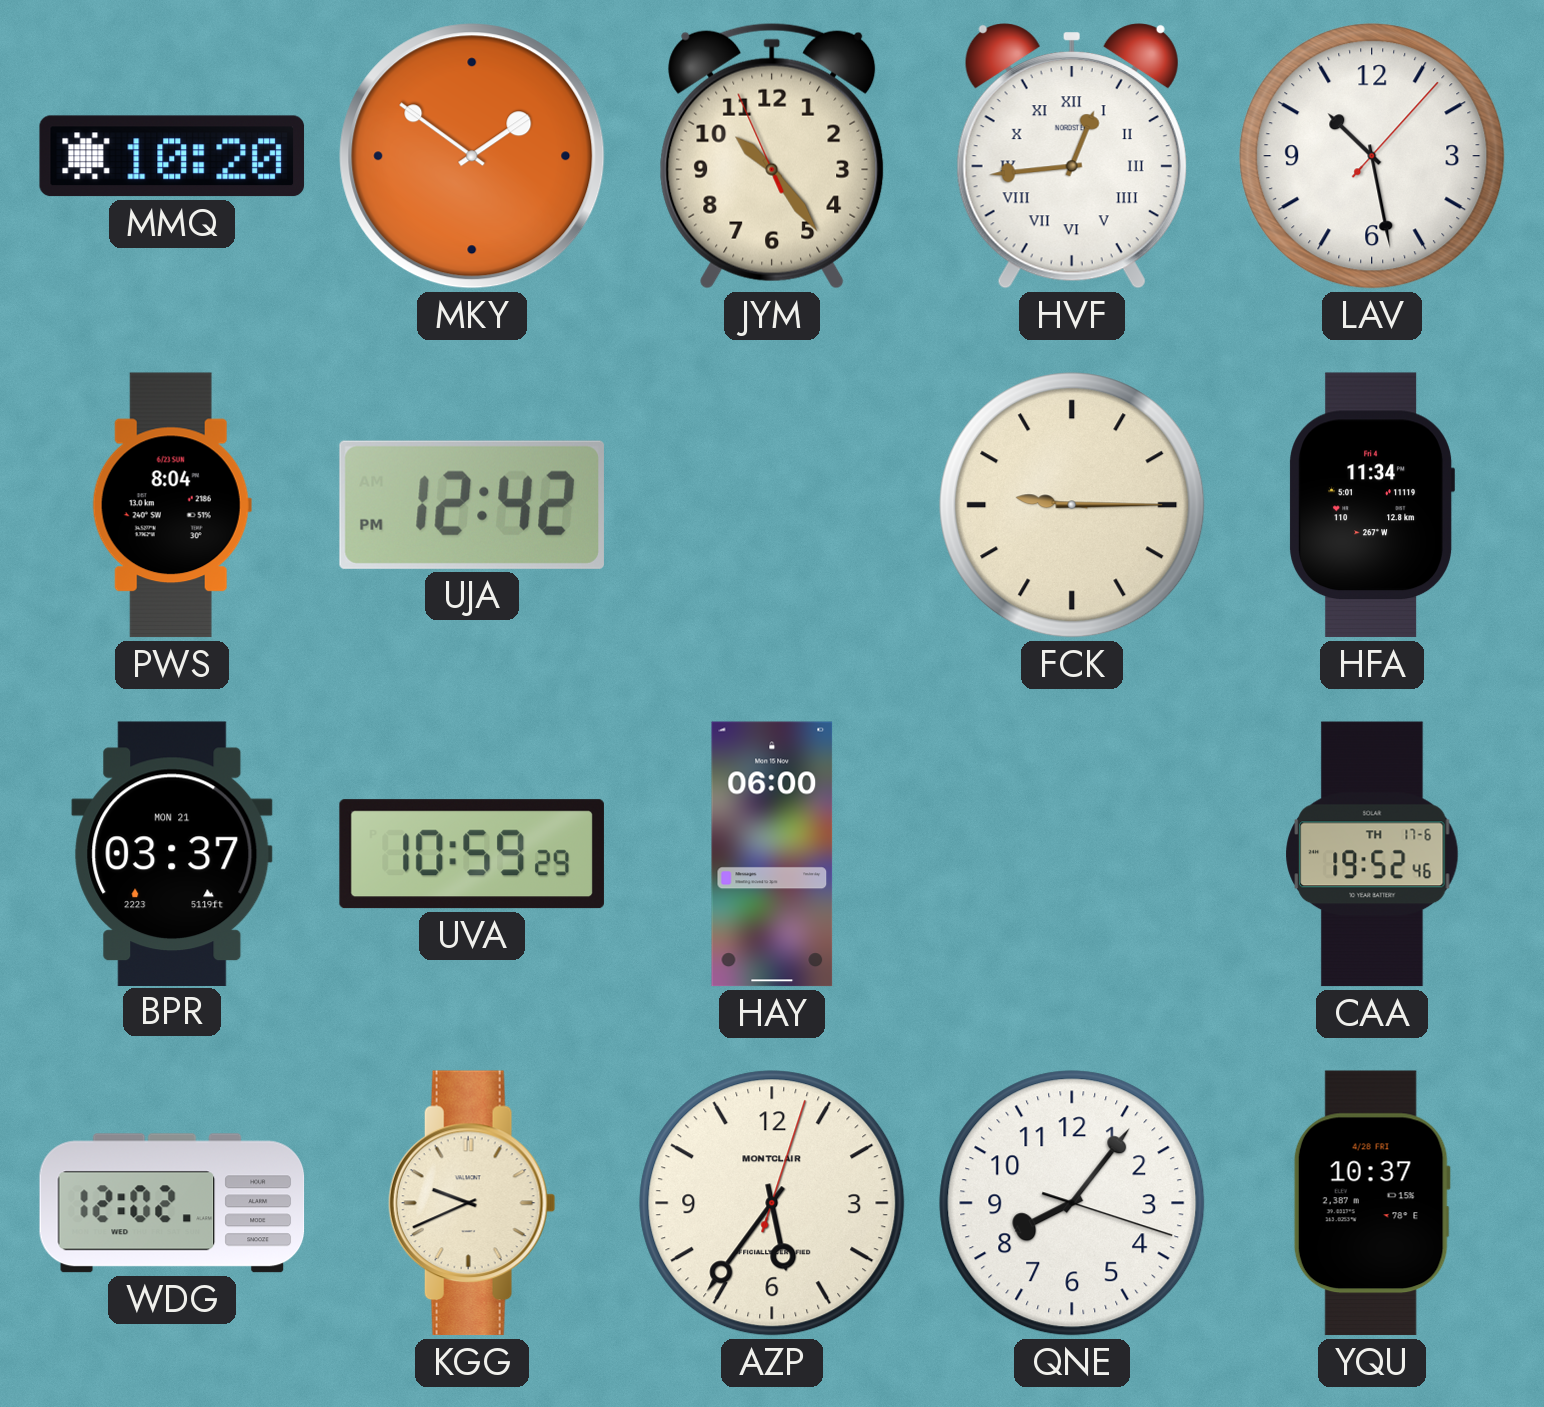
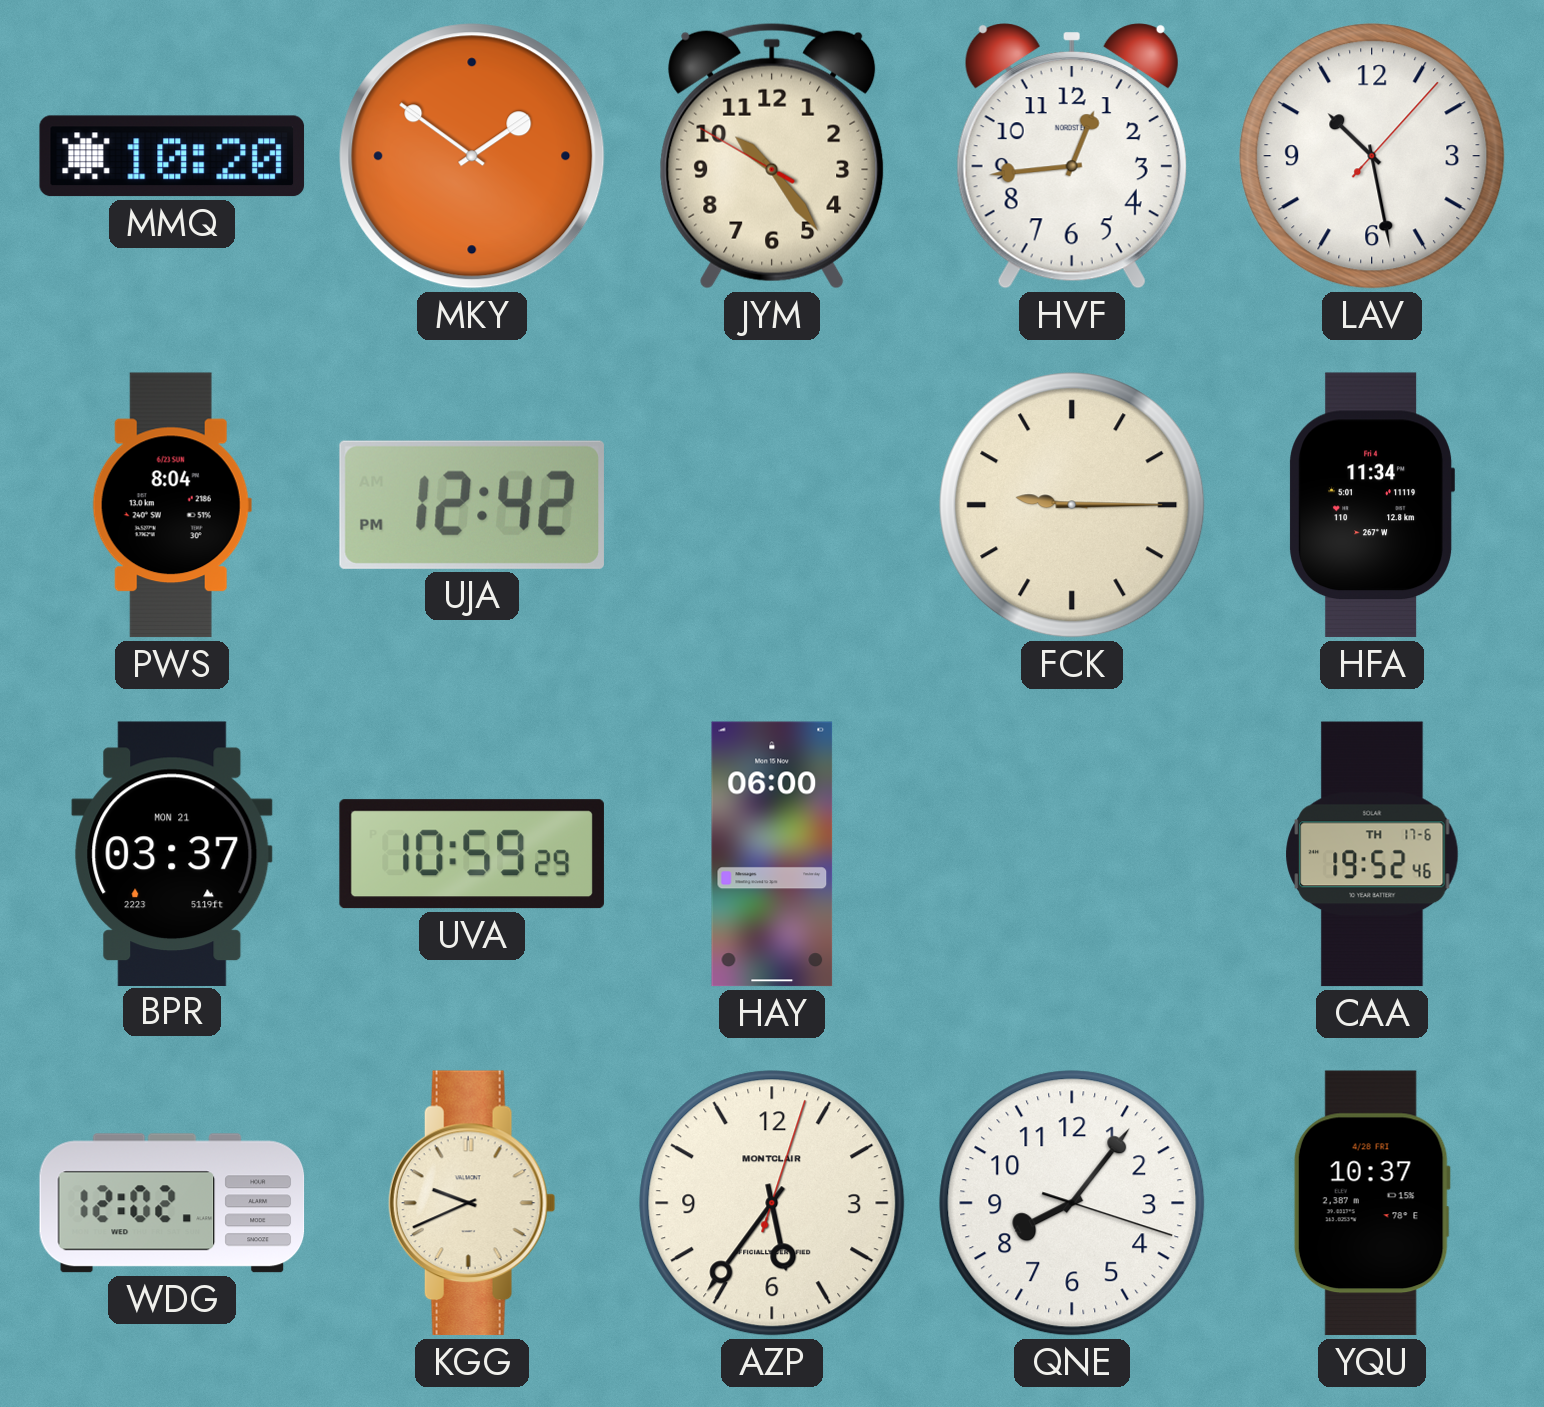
JYM: 10:23:56 -> 10:23:50
HVF numerals: Roman -> Arabic
